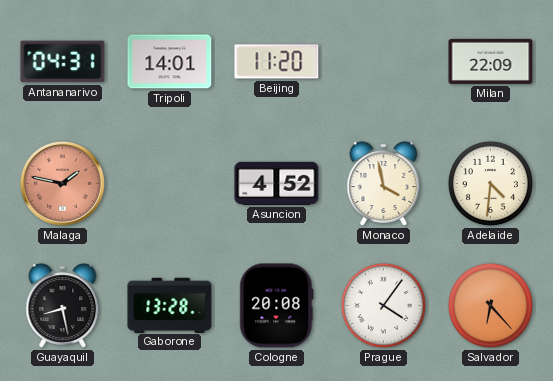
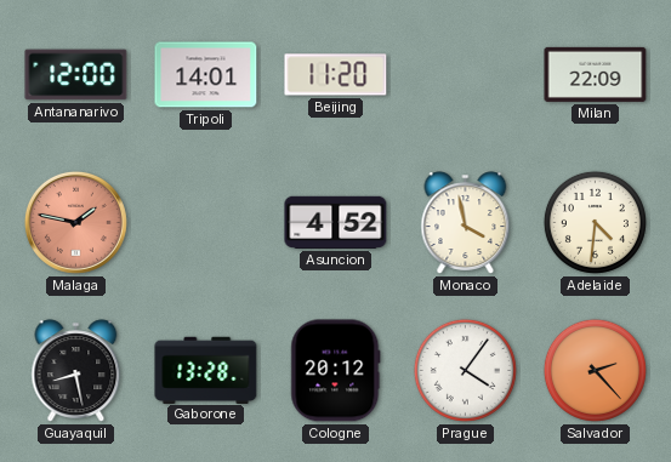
Antananarivo: 04:31 -> 12:00
Cologne: 20:08 -> 20:12
Salvador: 6:23 -> 2:23
